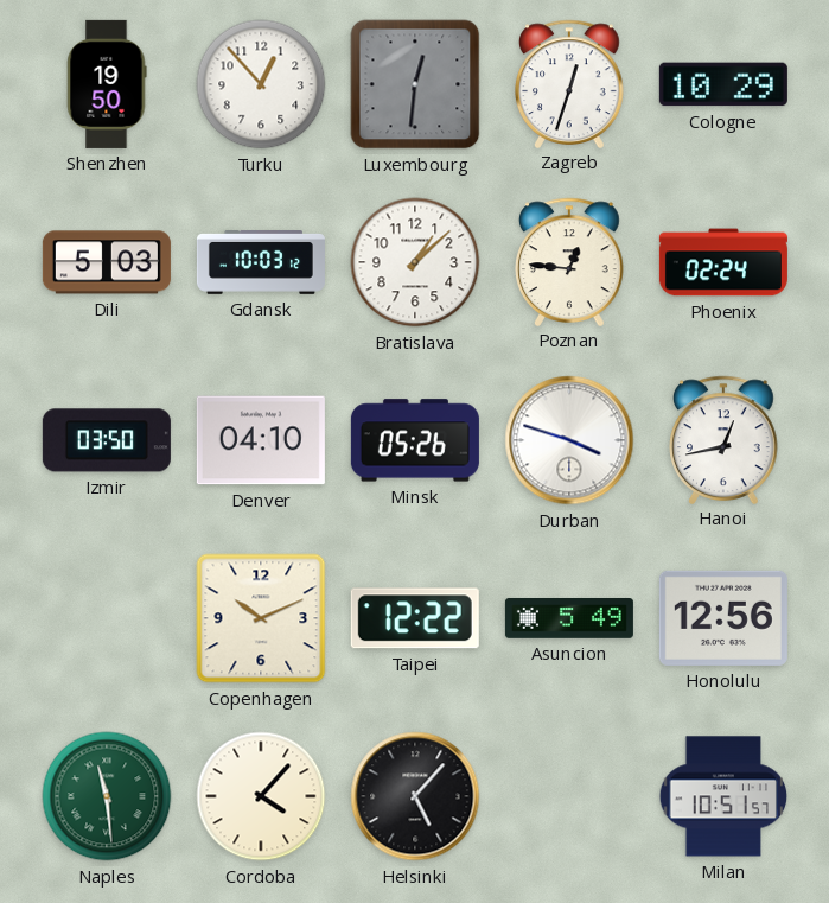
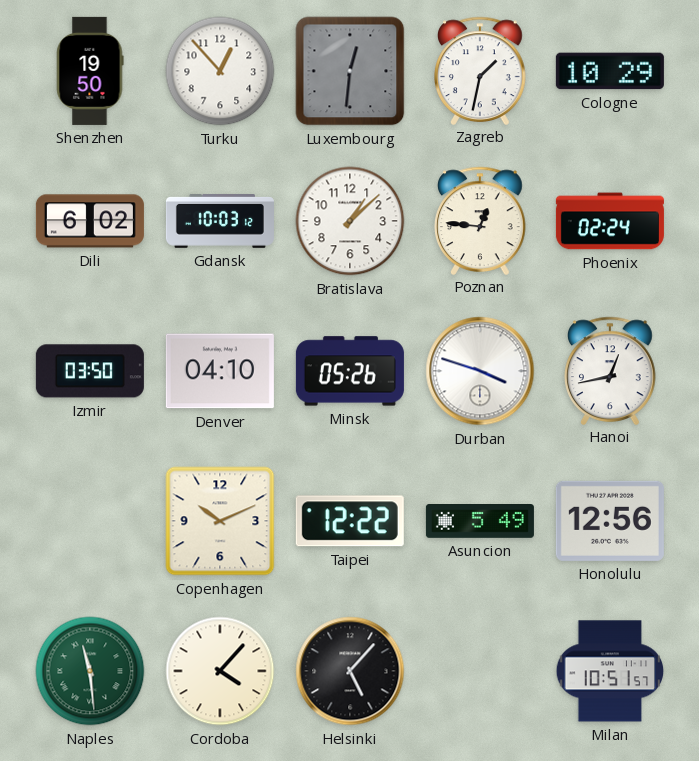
Zagreb: 12:33 -> 1:32
Dili: 5:03 -> 6:02
